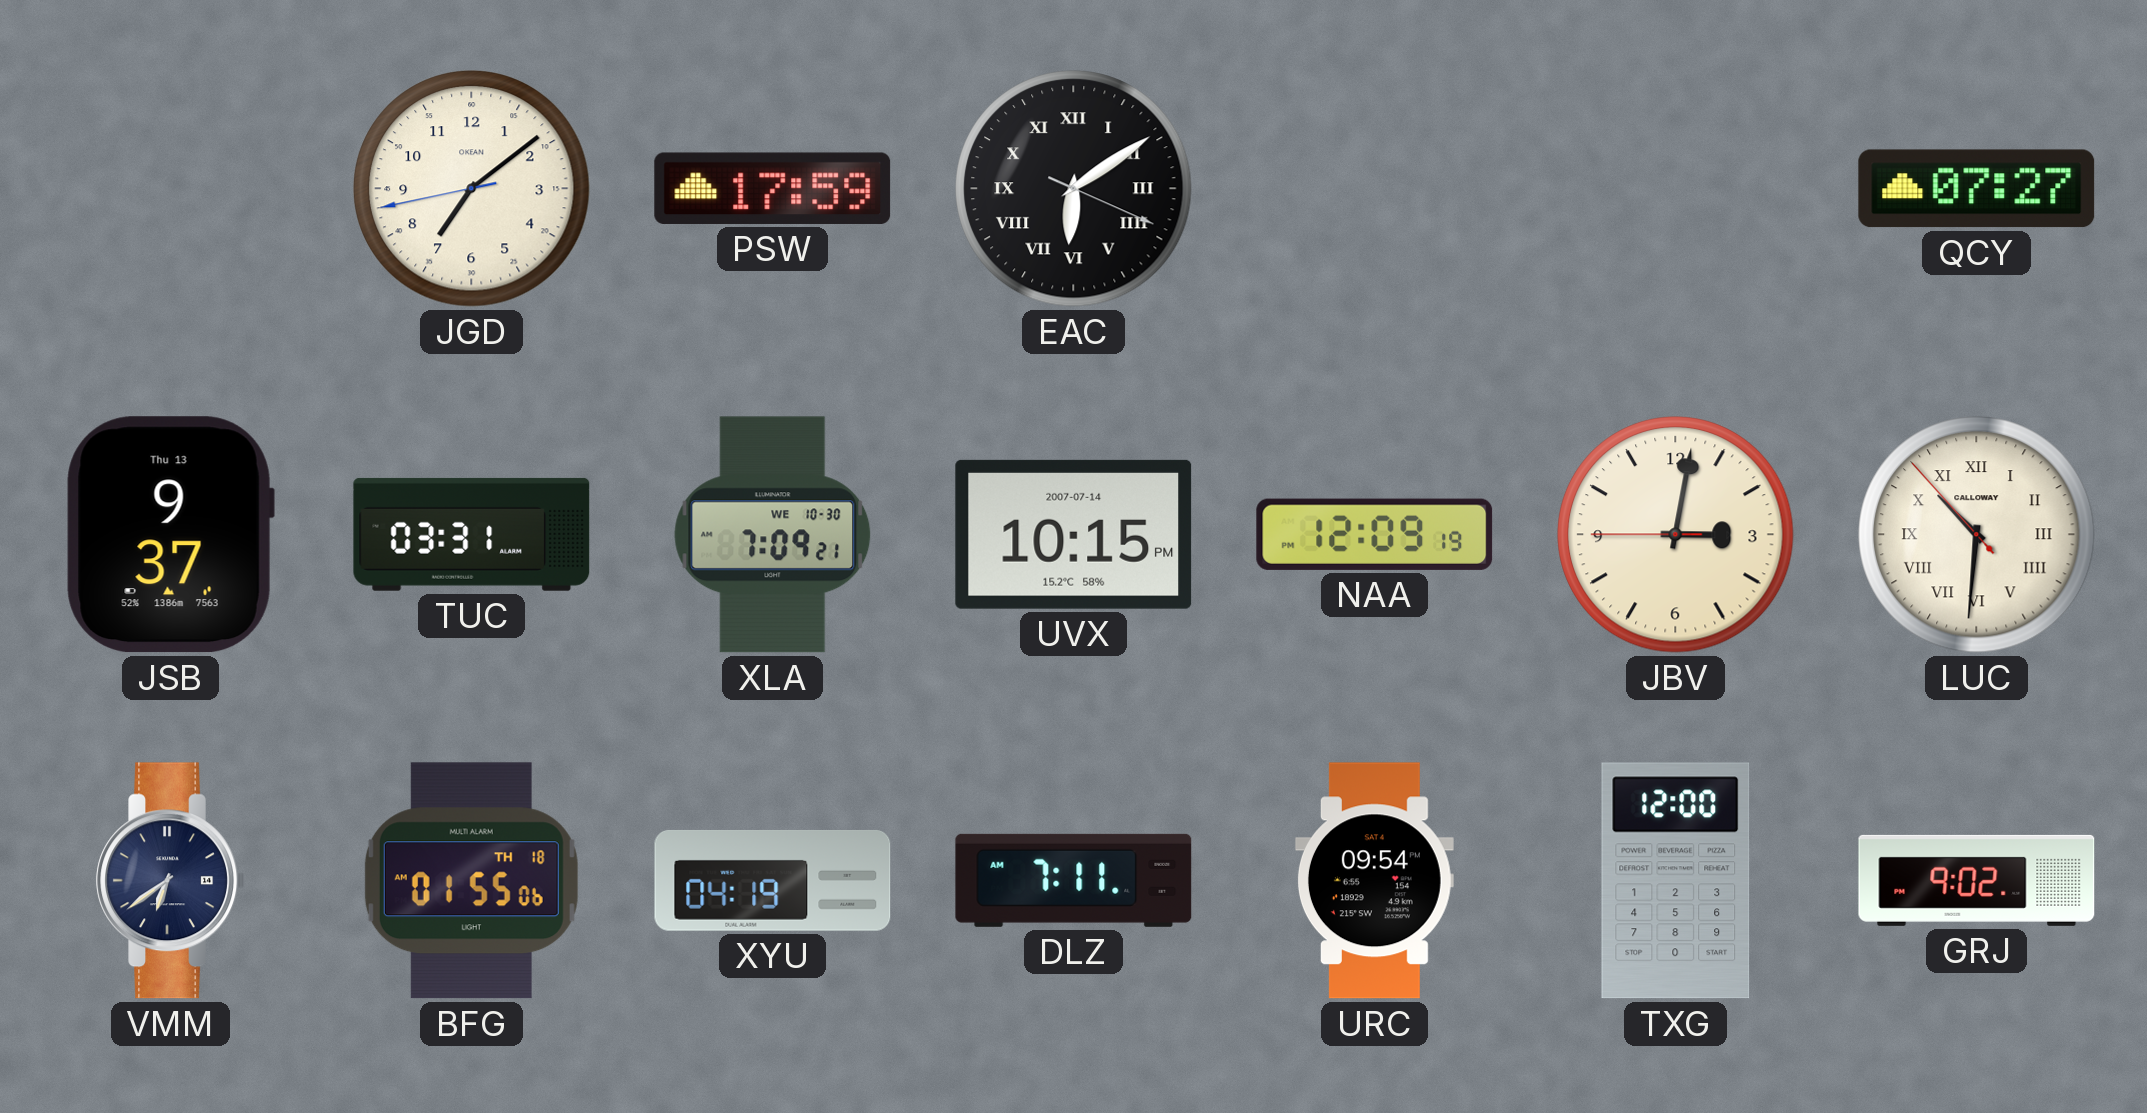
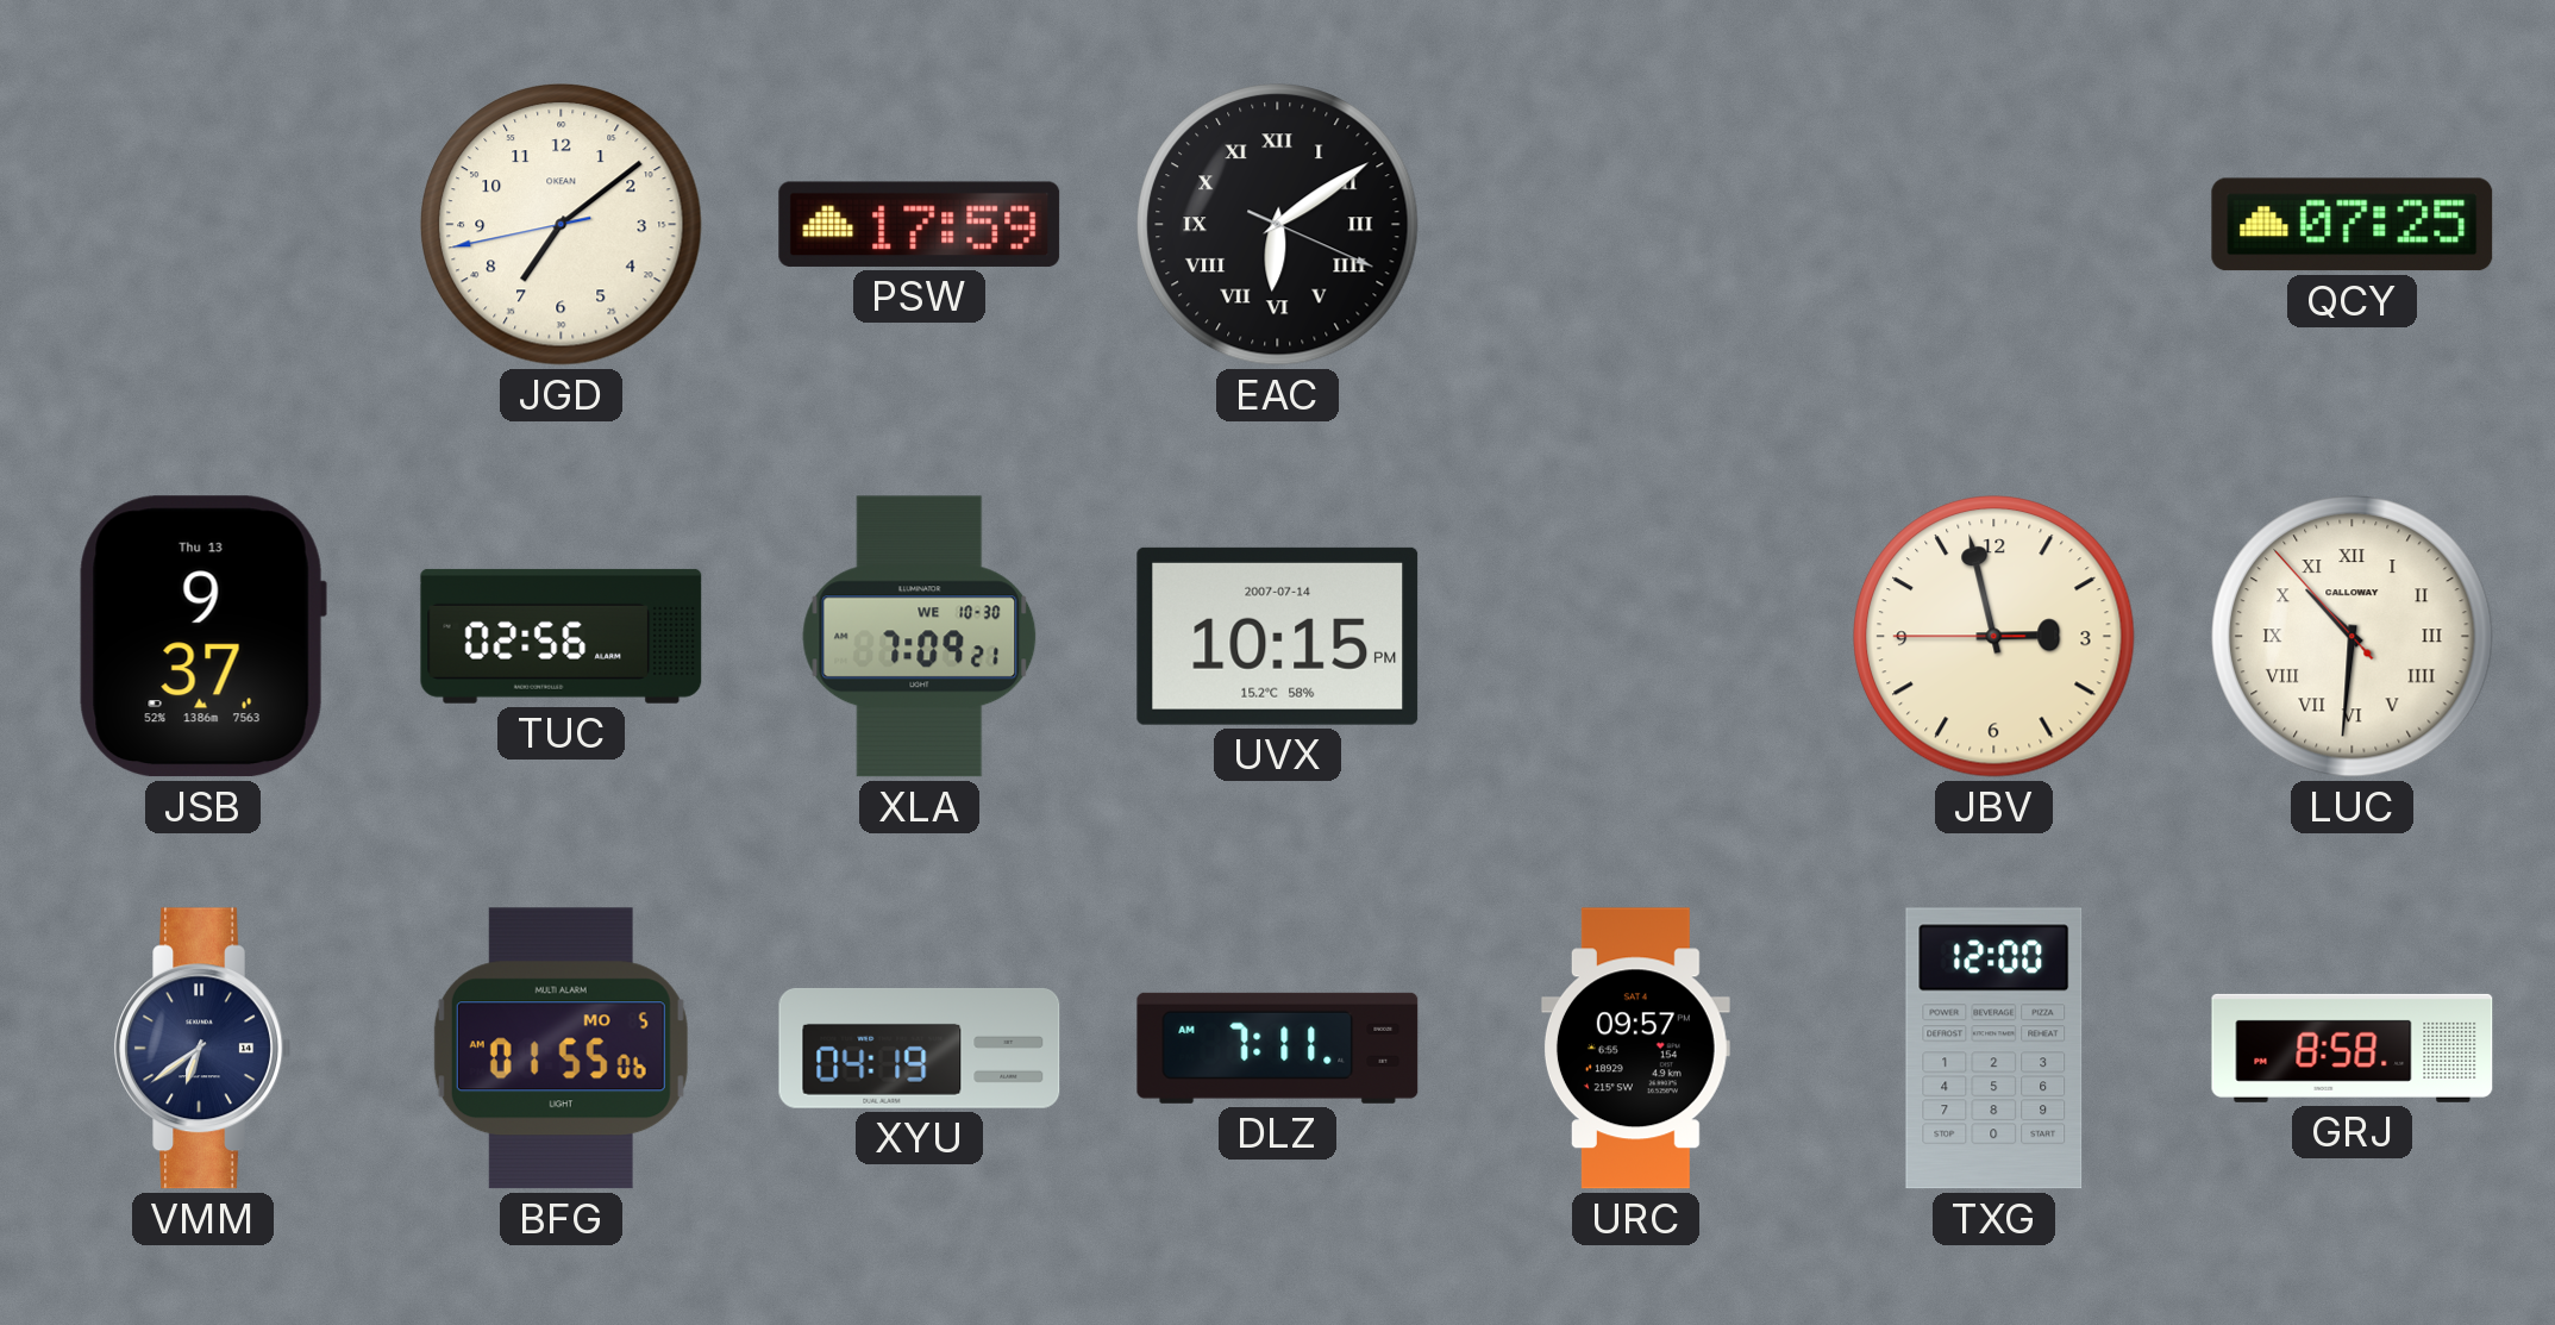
QCY: 07:27 -> 07:25
TUC: 03:31 -> 02:56
NAA: 12:09 -> none
JBV: 3:01 -> 2:57
BFG date: TH 18 -> MO 5
URC: 09:54 -> 09:57
GRJ: 9:02 -> 8:58
